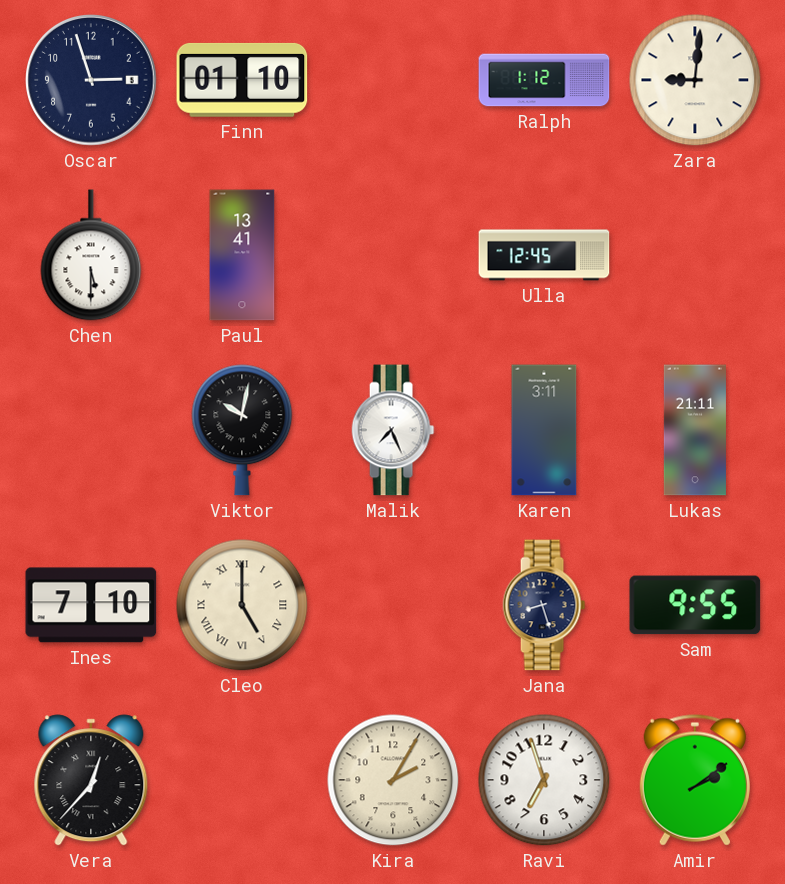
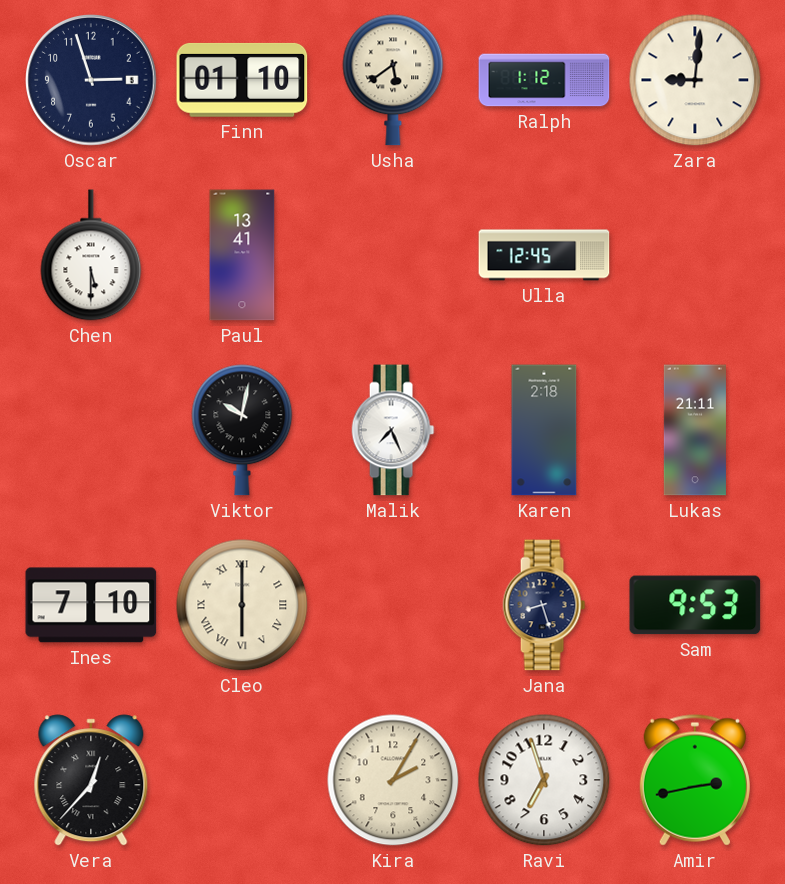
Usha: none -> 5:39
Karen: 3:11 -> 2:18
Cleo: 5:00 -> 6:00
Sam: 9:55 -> 9:53
Amir: 2:09 -> 2:43
